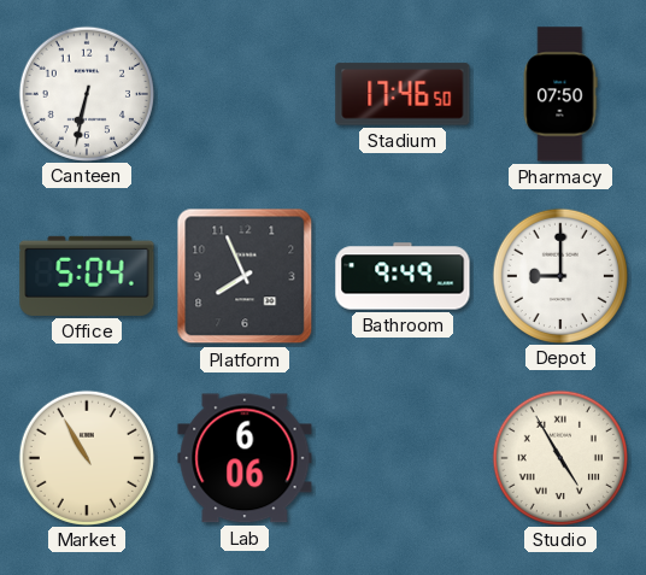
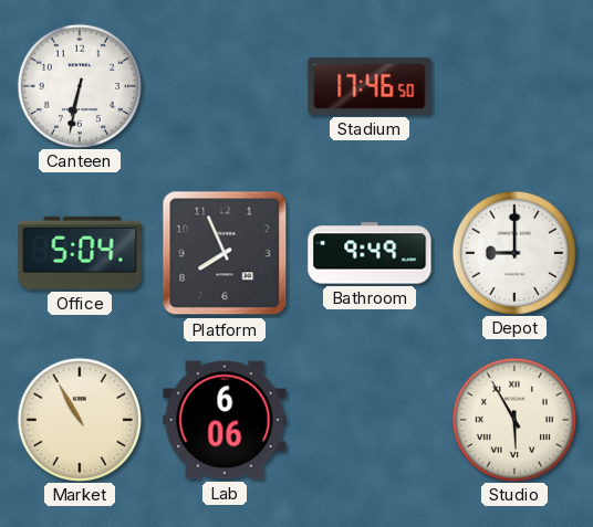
Pharmacy: 07:50 -> none
Studio: 4:55 -> 5:55
